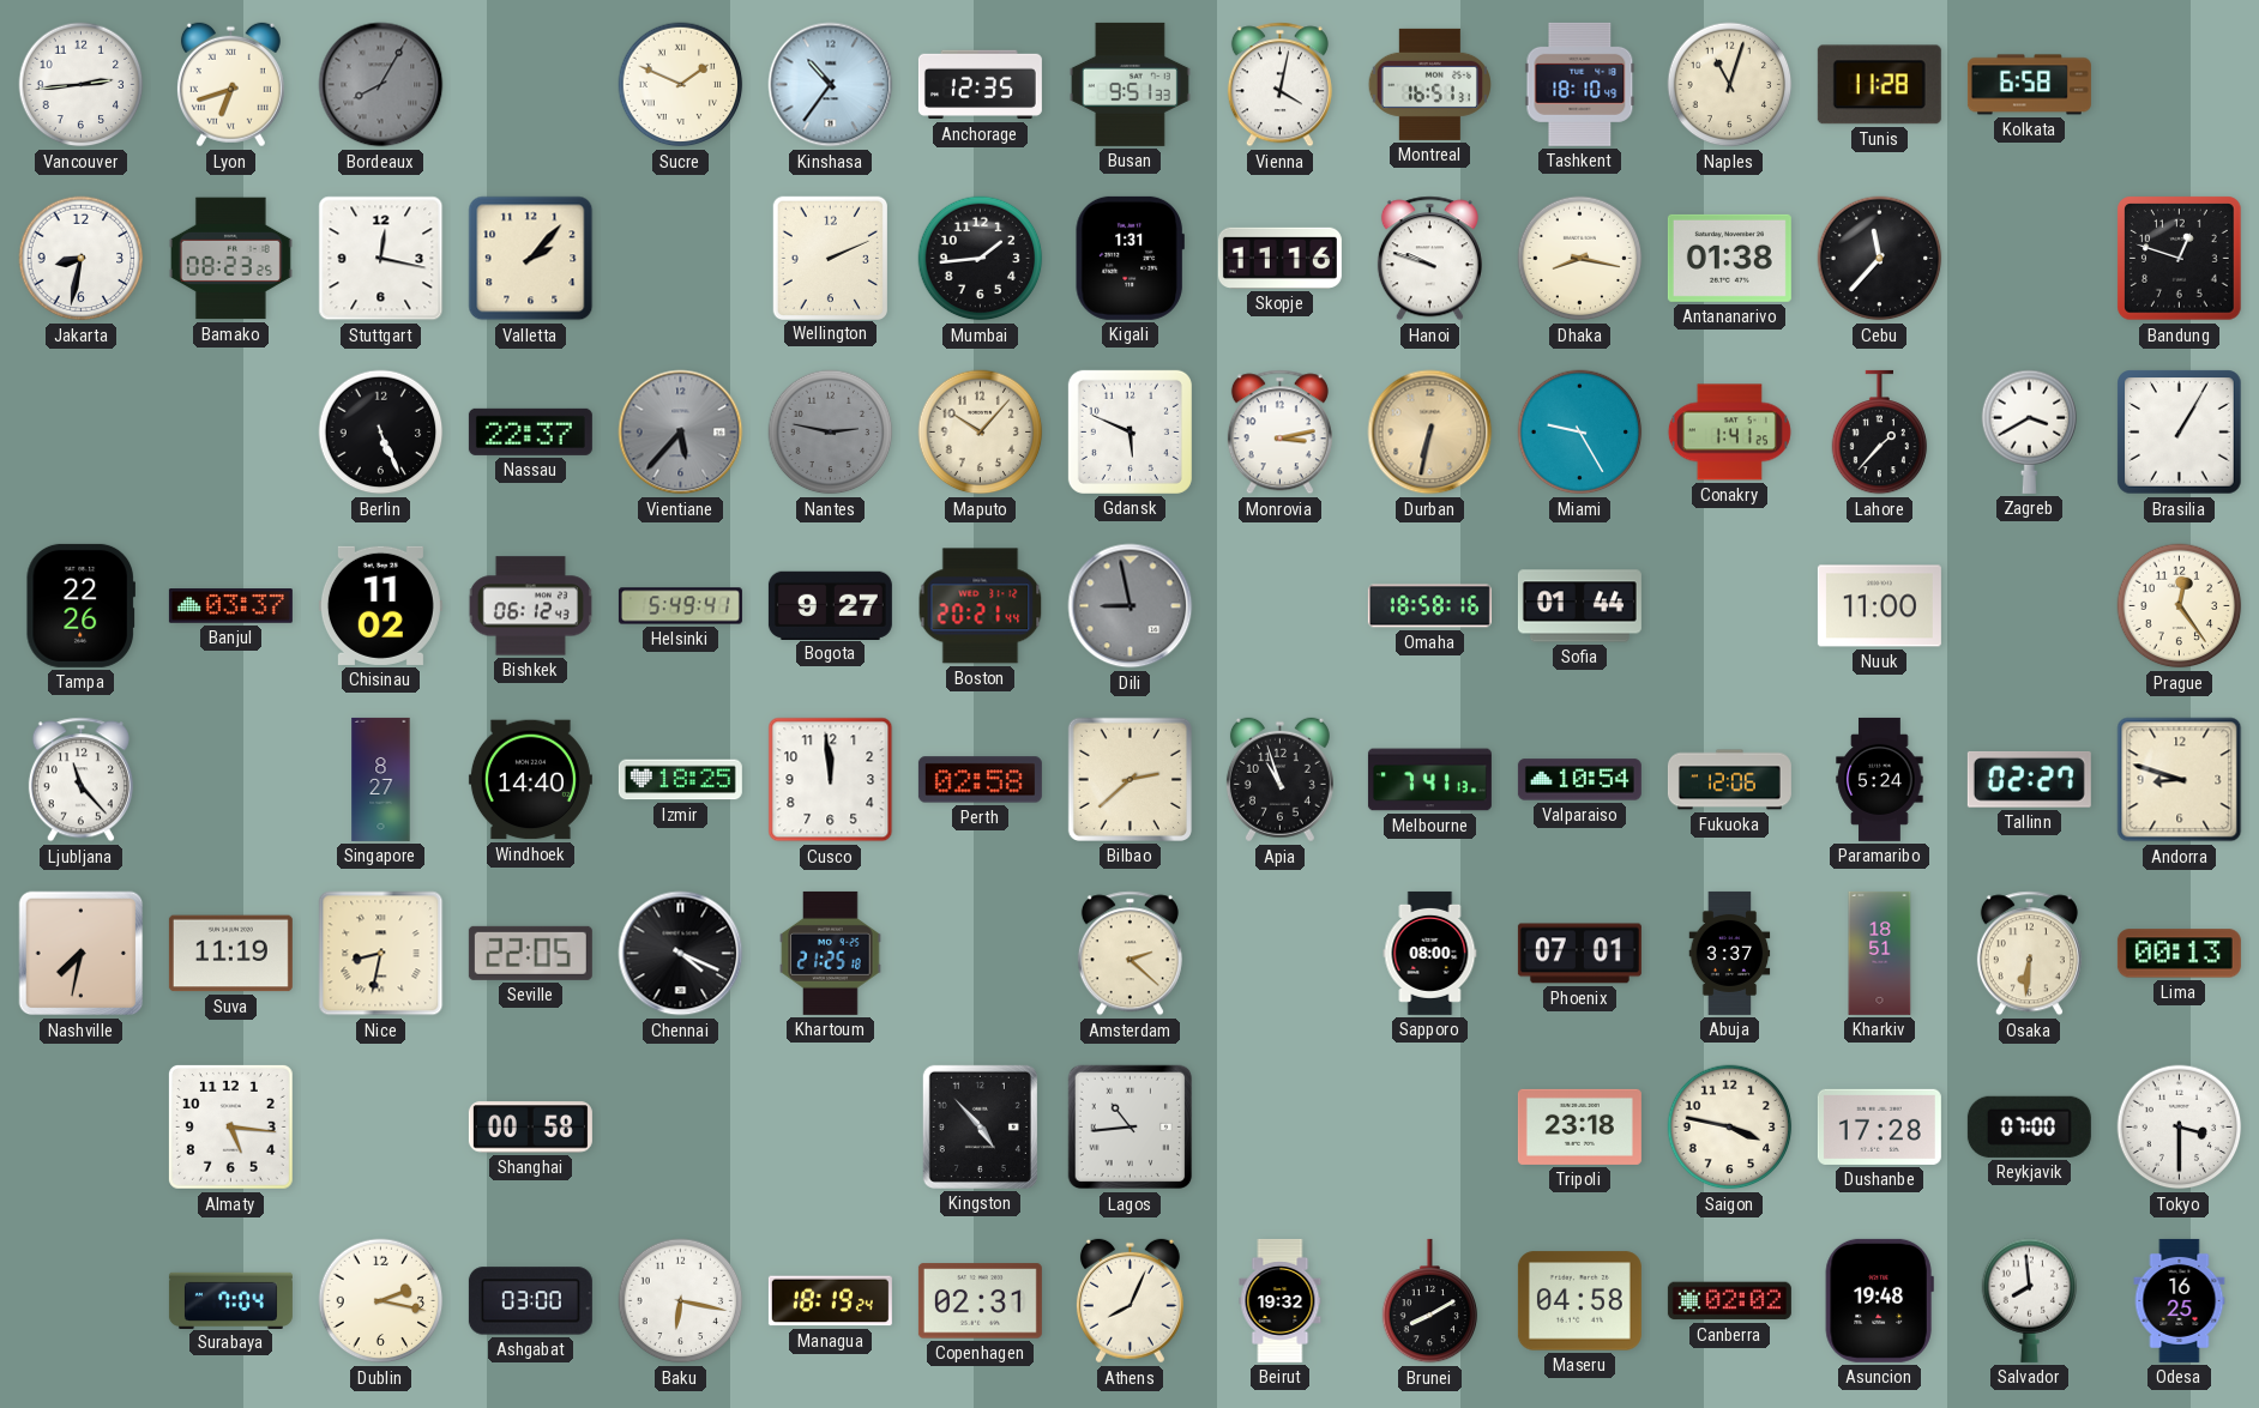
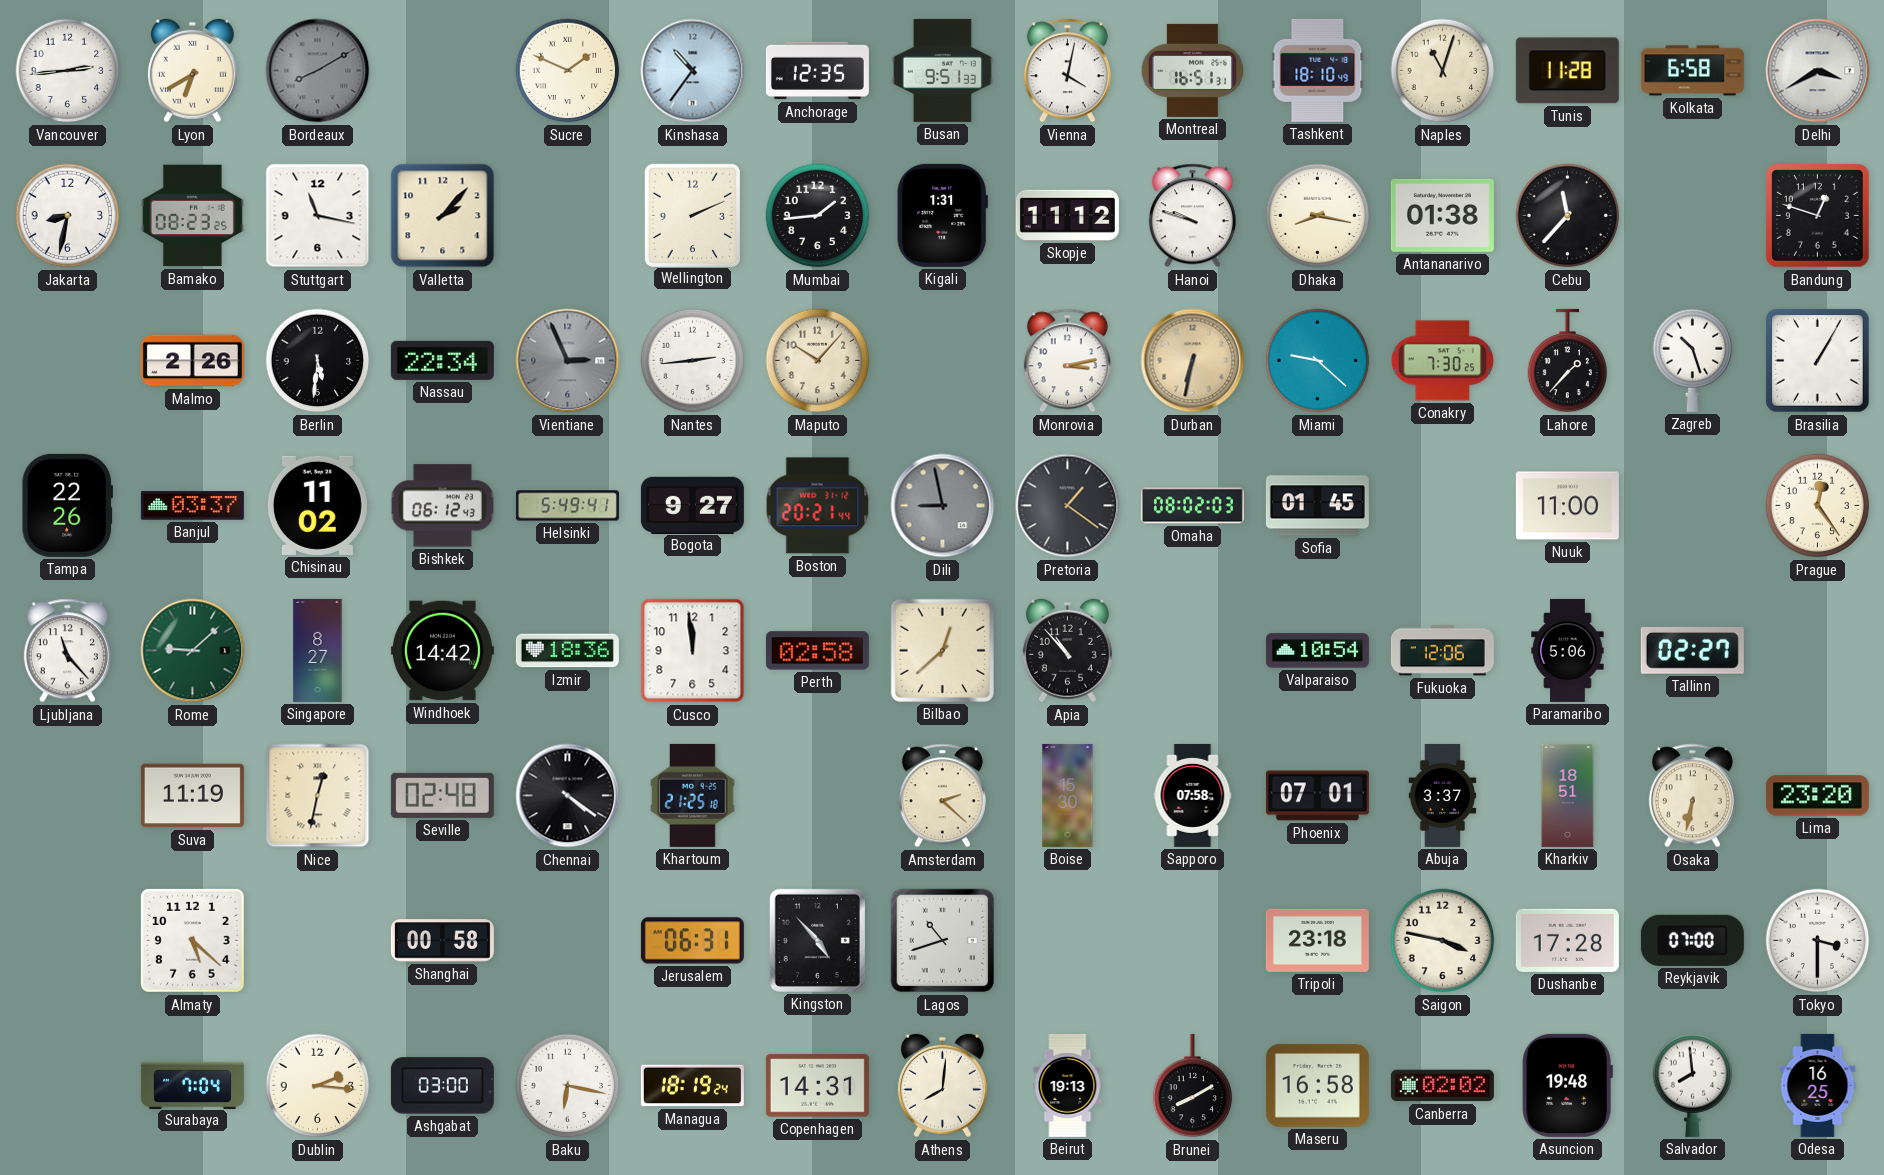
Lyon: 6:42 -> 6:40
Bordeaux: 8:05 -> 8:10
Delhi: none -> 3:40
Stuttgart: 12:17 -> 11:17
Skopje: 11:16 -> 11:12
Malmo: none -> 2:26
Berlin: 5:26 -> 5:31
Nassau: 22:37 -> 22:34
Vientiane: 5:37 -> 2:56
Nantes: 2:47 -> 2:44
Nantes dial: grey -> white
Gdansk: 5:49 -> none
Miami: 9:25 -> 9:22
Conakry: 1:41 -> 7:30
Zagreb: 3:40 -> 10:27
Pretoria: none -> 1:21
Omaha: 18:58 -> 08:02
Sofia: 01:44 -> 01:45
Rome: none -> 9:08
Windhoek: 14:40 -> 14:42
Izmir: 18:25 -> 18:36
Bilbao: 2:38 -> 12:38
Apia: 10:57 -> 10:53
Melbourne: 7:41 -> none
Paramaribo: 5:24 -> 5:06
Andorra: 8:48 -> none
Nashville: 7:32 -> none
Nice: 8:32 -> 12:32
Seville: 22:05 -> 02:48
Chennai: 4:19 -> 4:21
Boise: none -> 15:30
Sapporo: 08:00 -> 07:58
Osaka: 6:31 -> 6:32
Lima: 00:13 -> 23:20
Almaty: 5:16 -> 5:22
Jerusalem: none -> 06:31
Lagos: 10:44 -> 10:42
Dublin: 2:17 -> 2:16
Copenhagen: 02:31 -> 14:31
Athens: 8:04 -> 8:01
Beirut: 19:32 -> 19:13
Maseru: 04:58 -> 16:58
